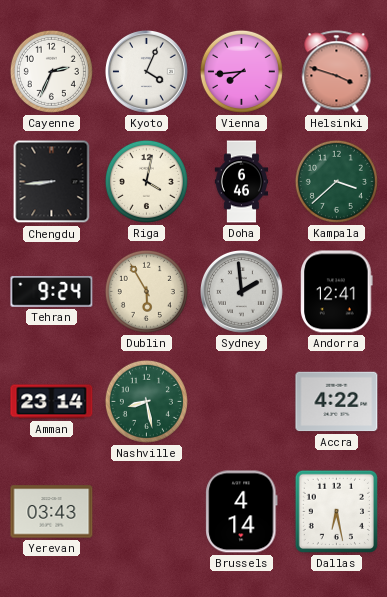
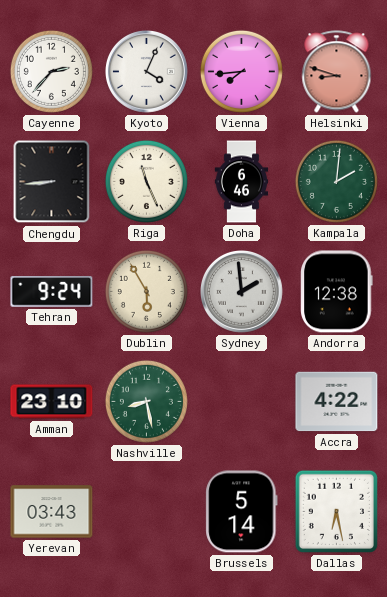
Cayenne: 2:34 -> 2:37
Helsinki: 3:48 -> 8:48
Riga: 4:02 -> 11:26
Kampala: 3:38 -> 2:01
Andorra: 12:41 -> 12:38
Amman: 23:14 -> 23:10
Brussels: 4:14 -> 5:14
